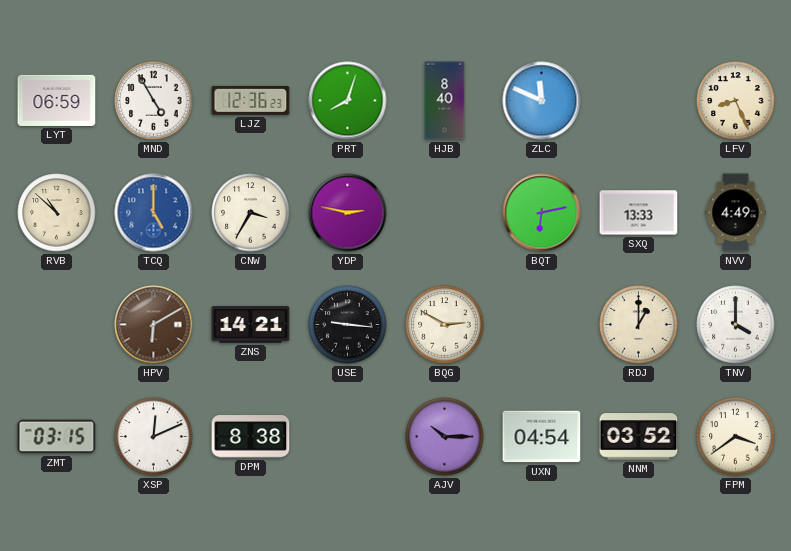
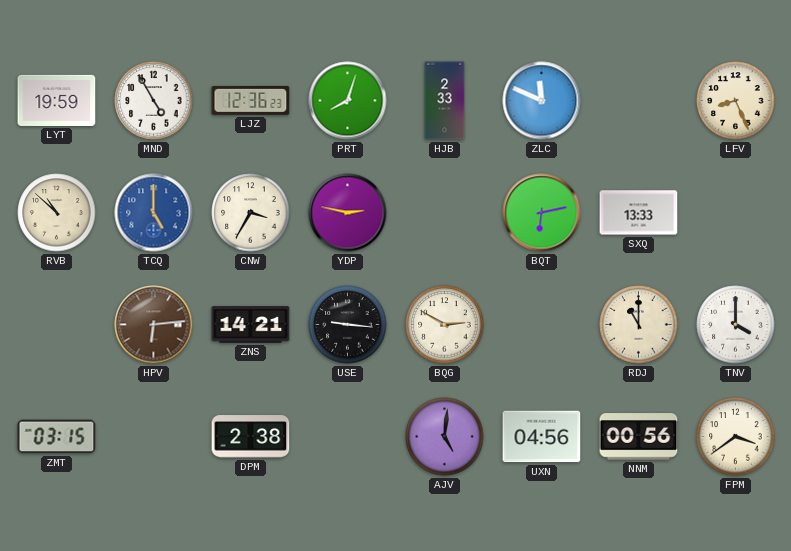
LYT: 06:59 -> 19:59
HJB: 8:40 -> 2:33
NVV: 4:49 -> none
HPV: 6:10 -> 6:14
RDJ: 1:00 -> 11:00
XSP: 12:11 -> none
DPM: 8:38 -> 2:38
AJV: 10:15 -> 5:01
UXN: 04:54 -> 04:56
NNM: 03:52 -> 00:56
